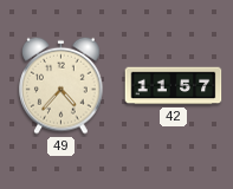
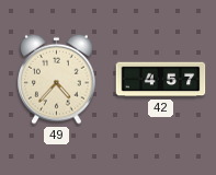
42: 11:57 -> 4:57
